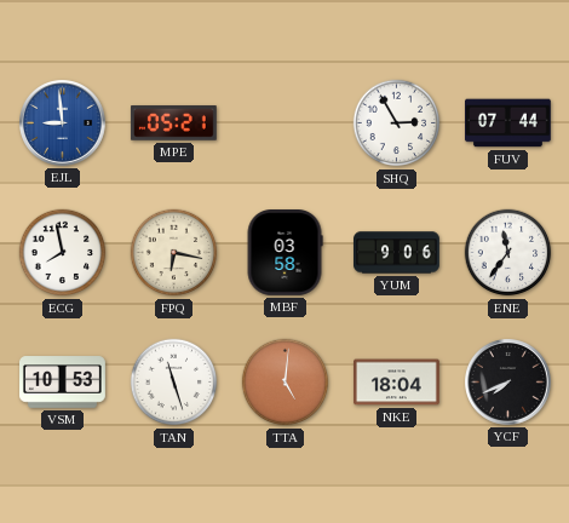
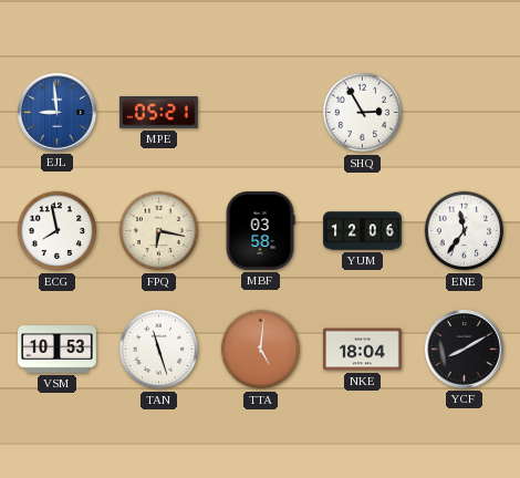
FUV: 07:44 -> none
YUM: 9:06 -> 12:06
YCF: 7:41 -> 8:10
